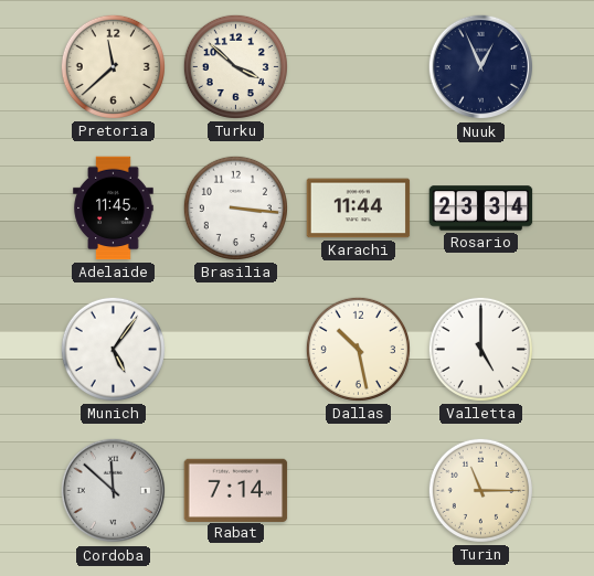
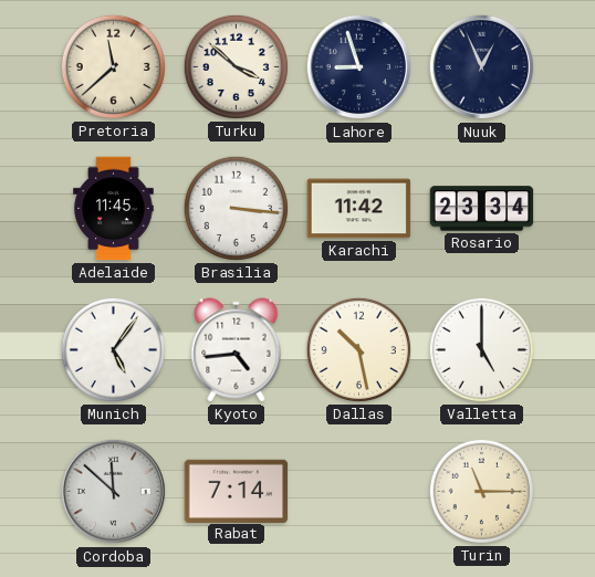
Lahore: none -> 8:57
Karachi: 11:44 -> 11:42
Kyoto: none -> 4:44
